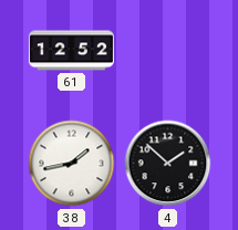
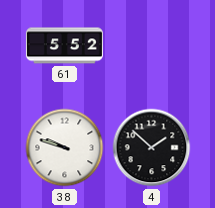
61: 12:52 -> 5:52
38: 1:43 -> 9:48
